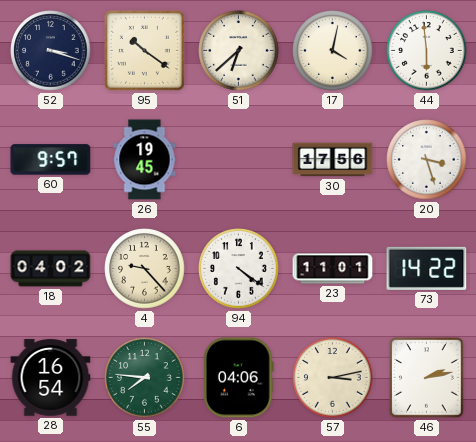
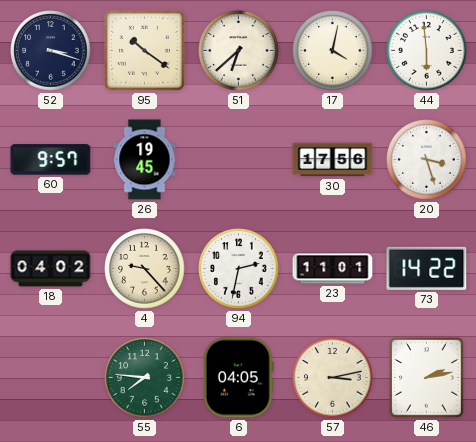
94: 4:21 -> 2:32
28: 16:54 -> none
6: 04:06 -> 04:05
